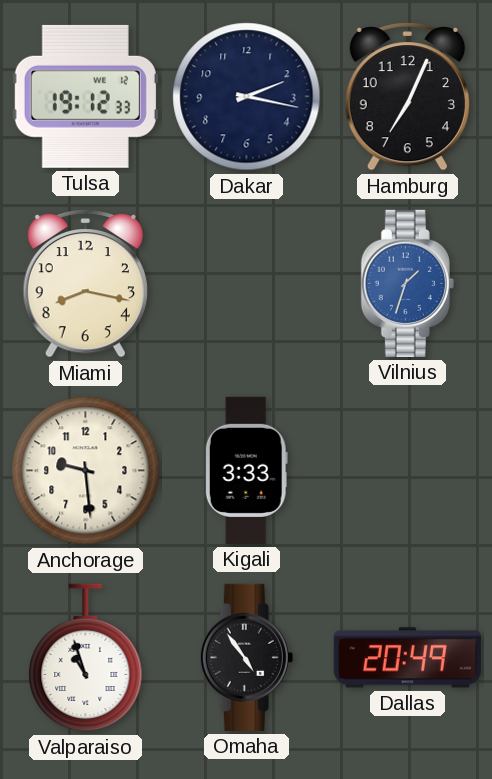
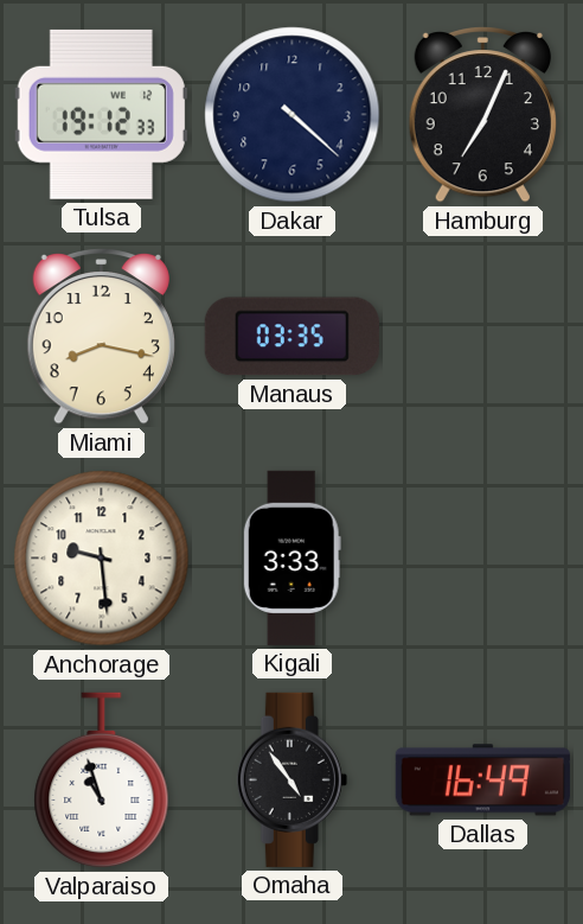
Dakar: 2:17 -> 4:22
Manaus: none -> 03:35
Vilnius: 1:33 -> none
Dallas: 20:49 -> 16:49
